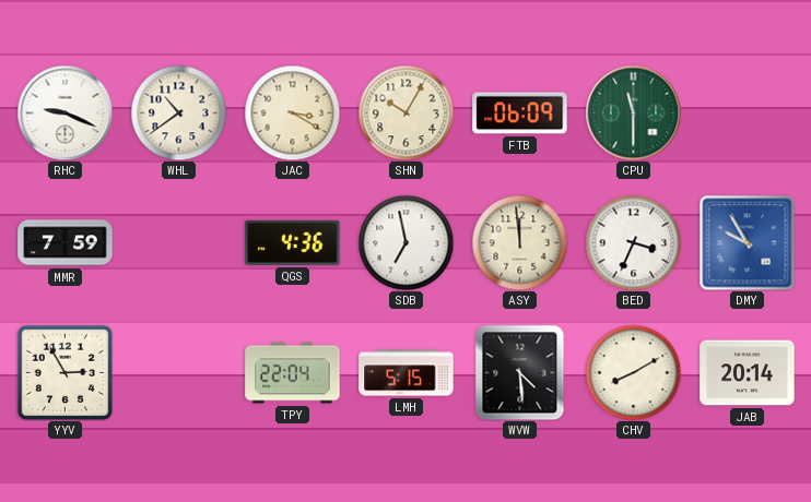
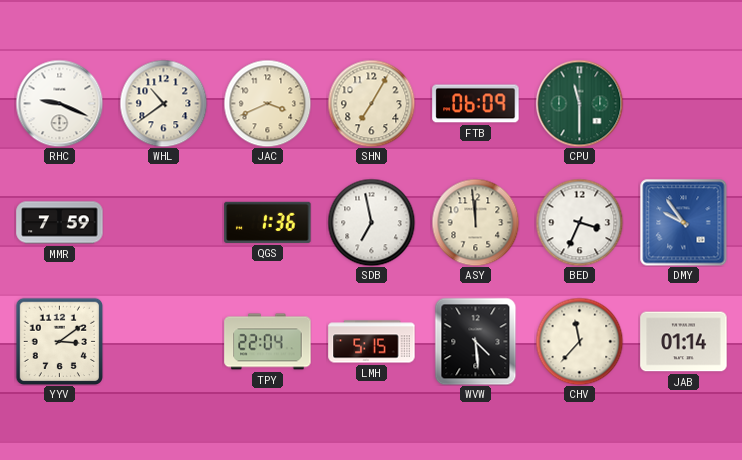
JAC: 3:20 -> 3:41
SHN: 10:05 -> 7:05
QGS: 4:36 -> 1:36
DMY: 9:55 -> 9:54
YYV: 2:55 -> 3:09
CHV: 8:10 -> 11:37
JAB: 20:14 -> 01:14
